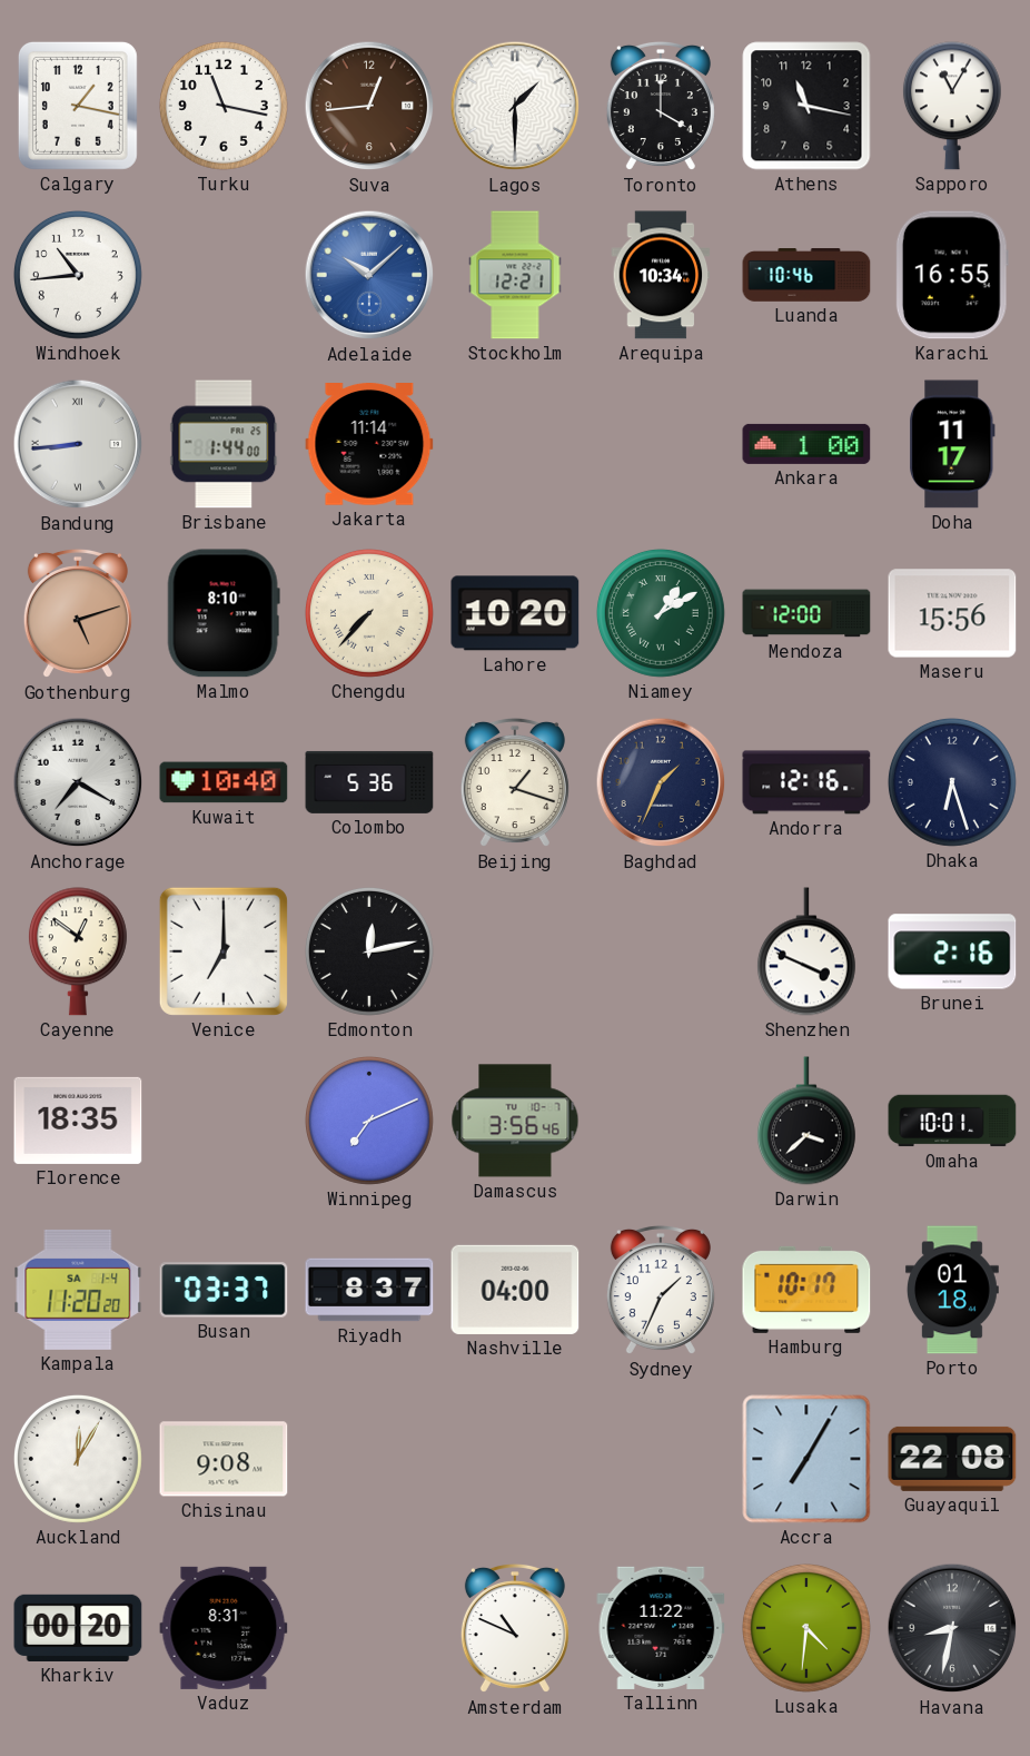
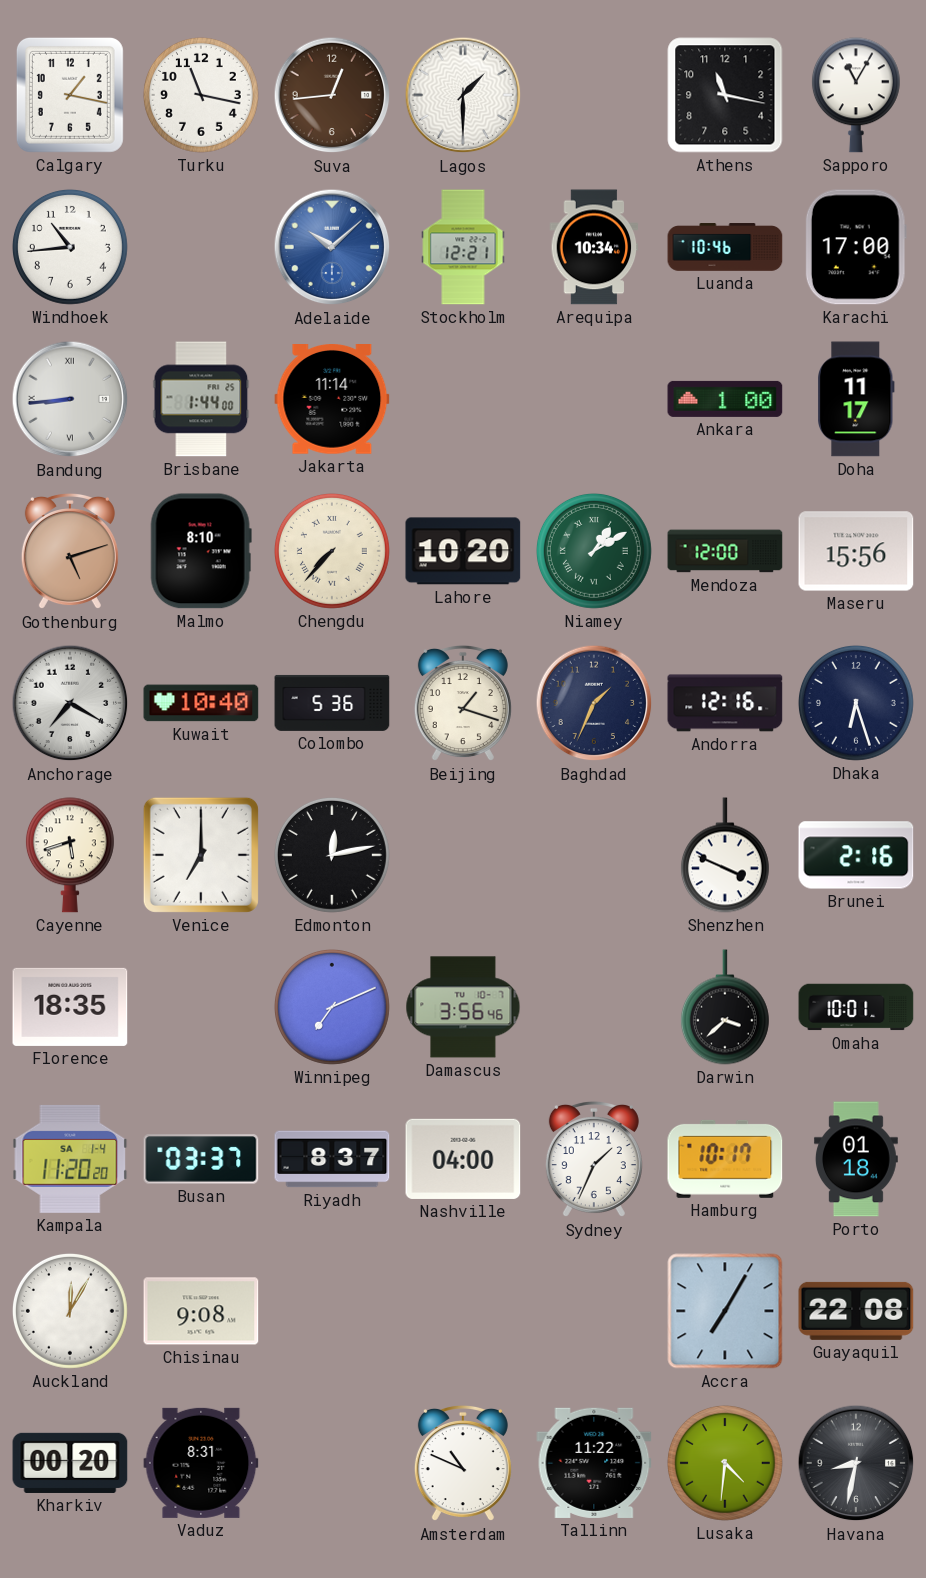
Toronto: 4:00 -> none
Karachi: 16:55 -> 17:00
Cayenne: 12:51 -> 5:42
